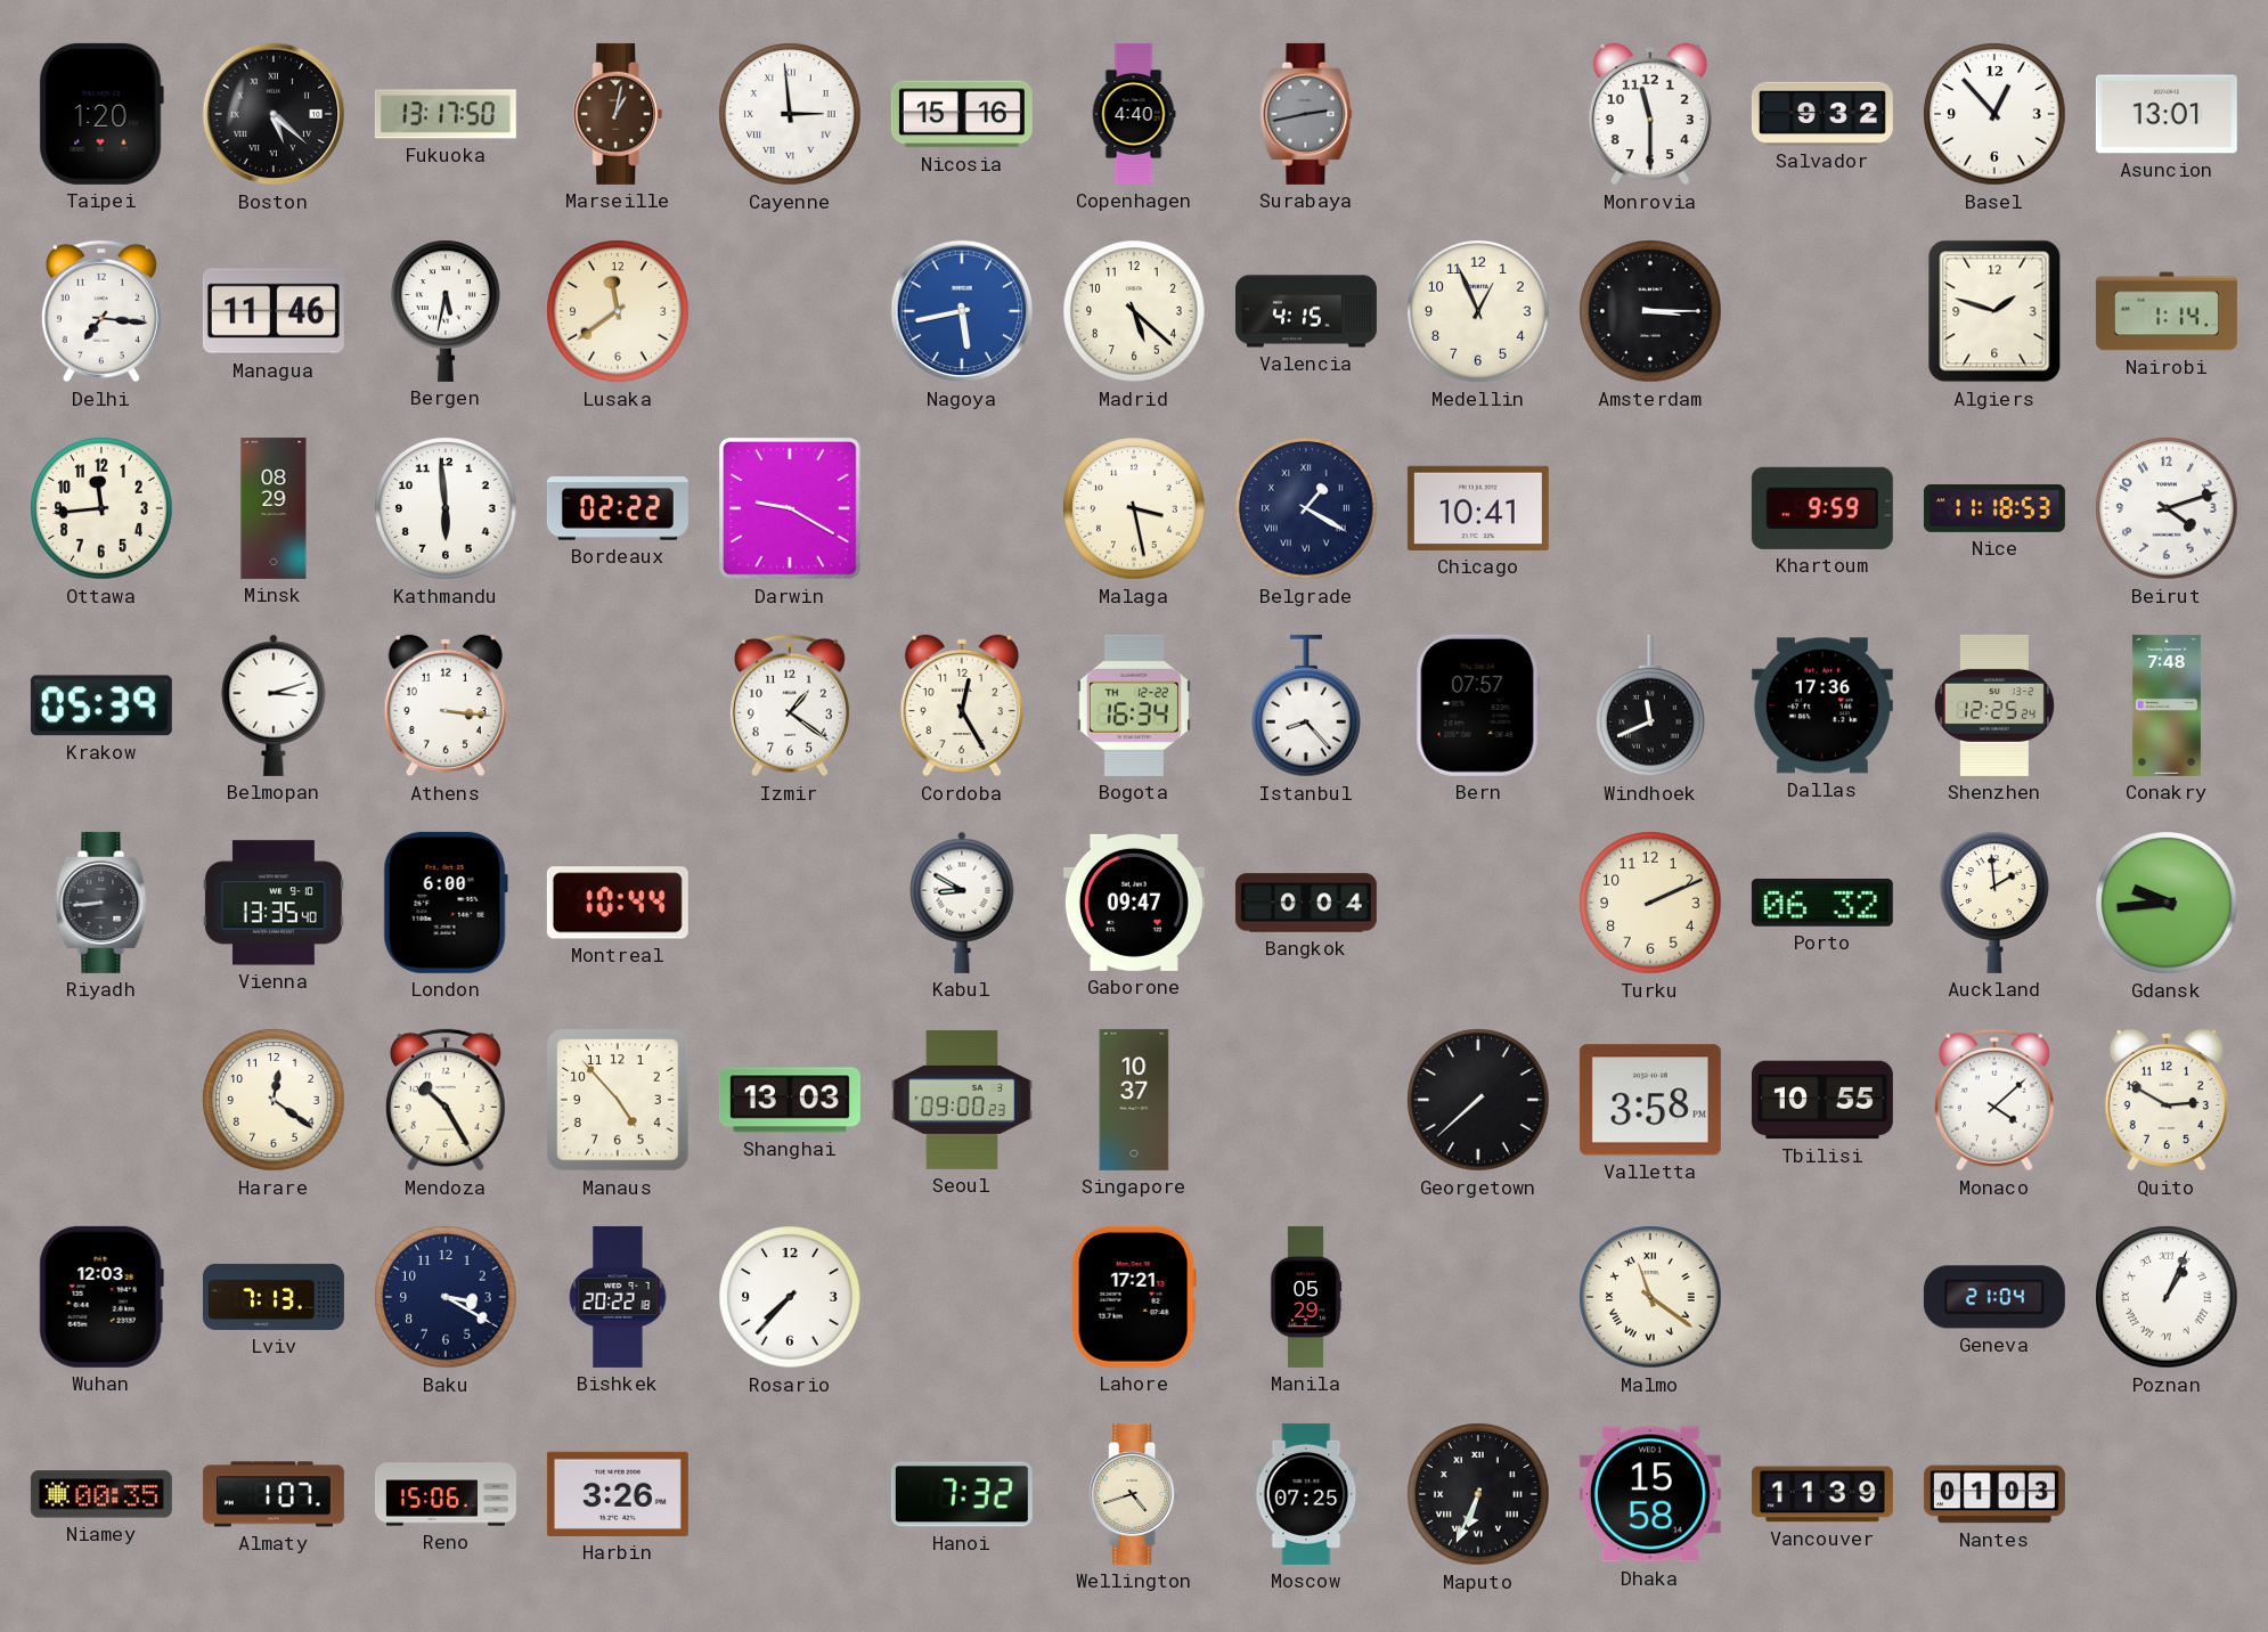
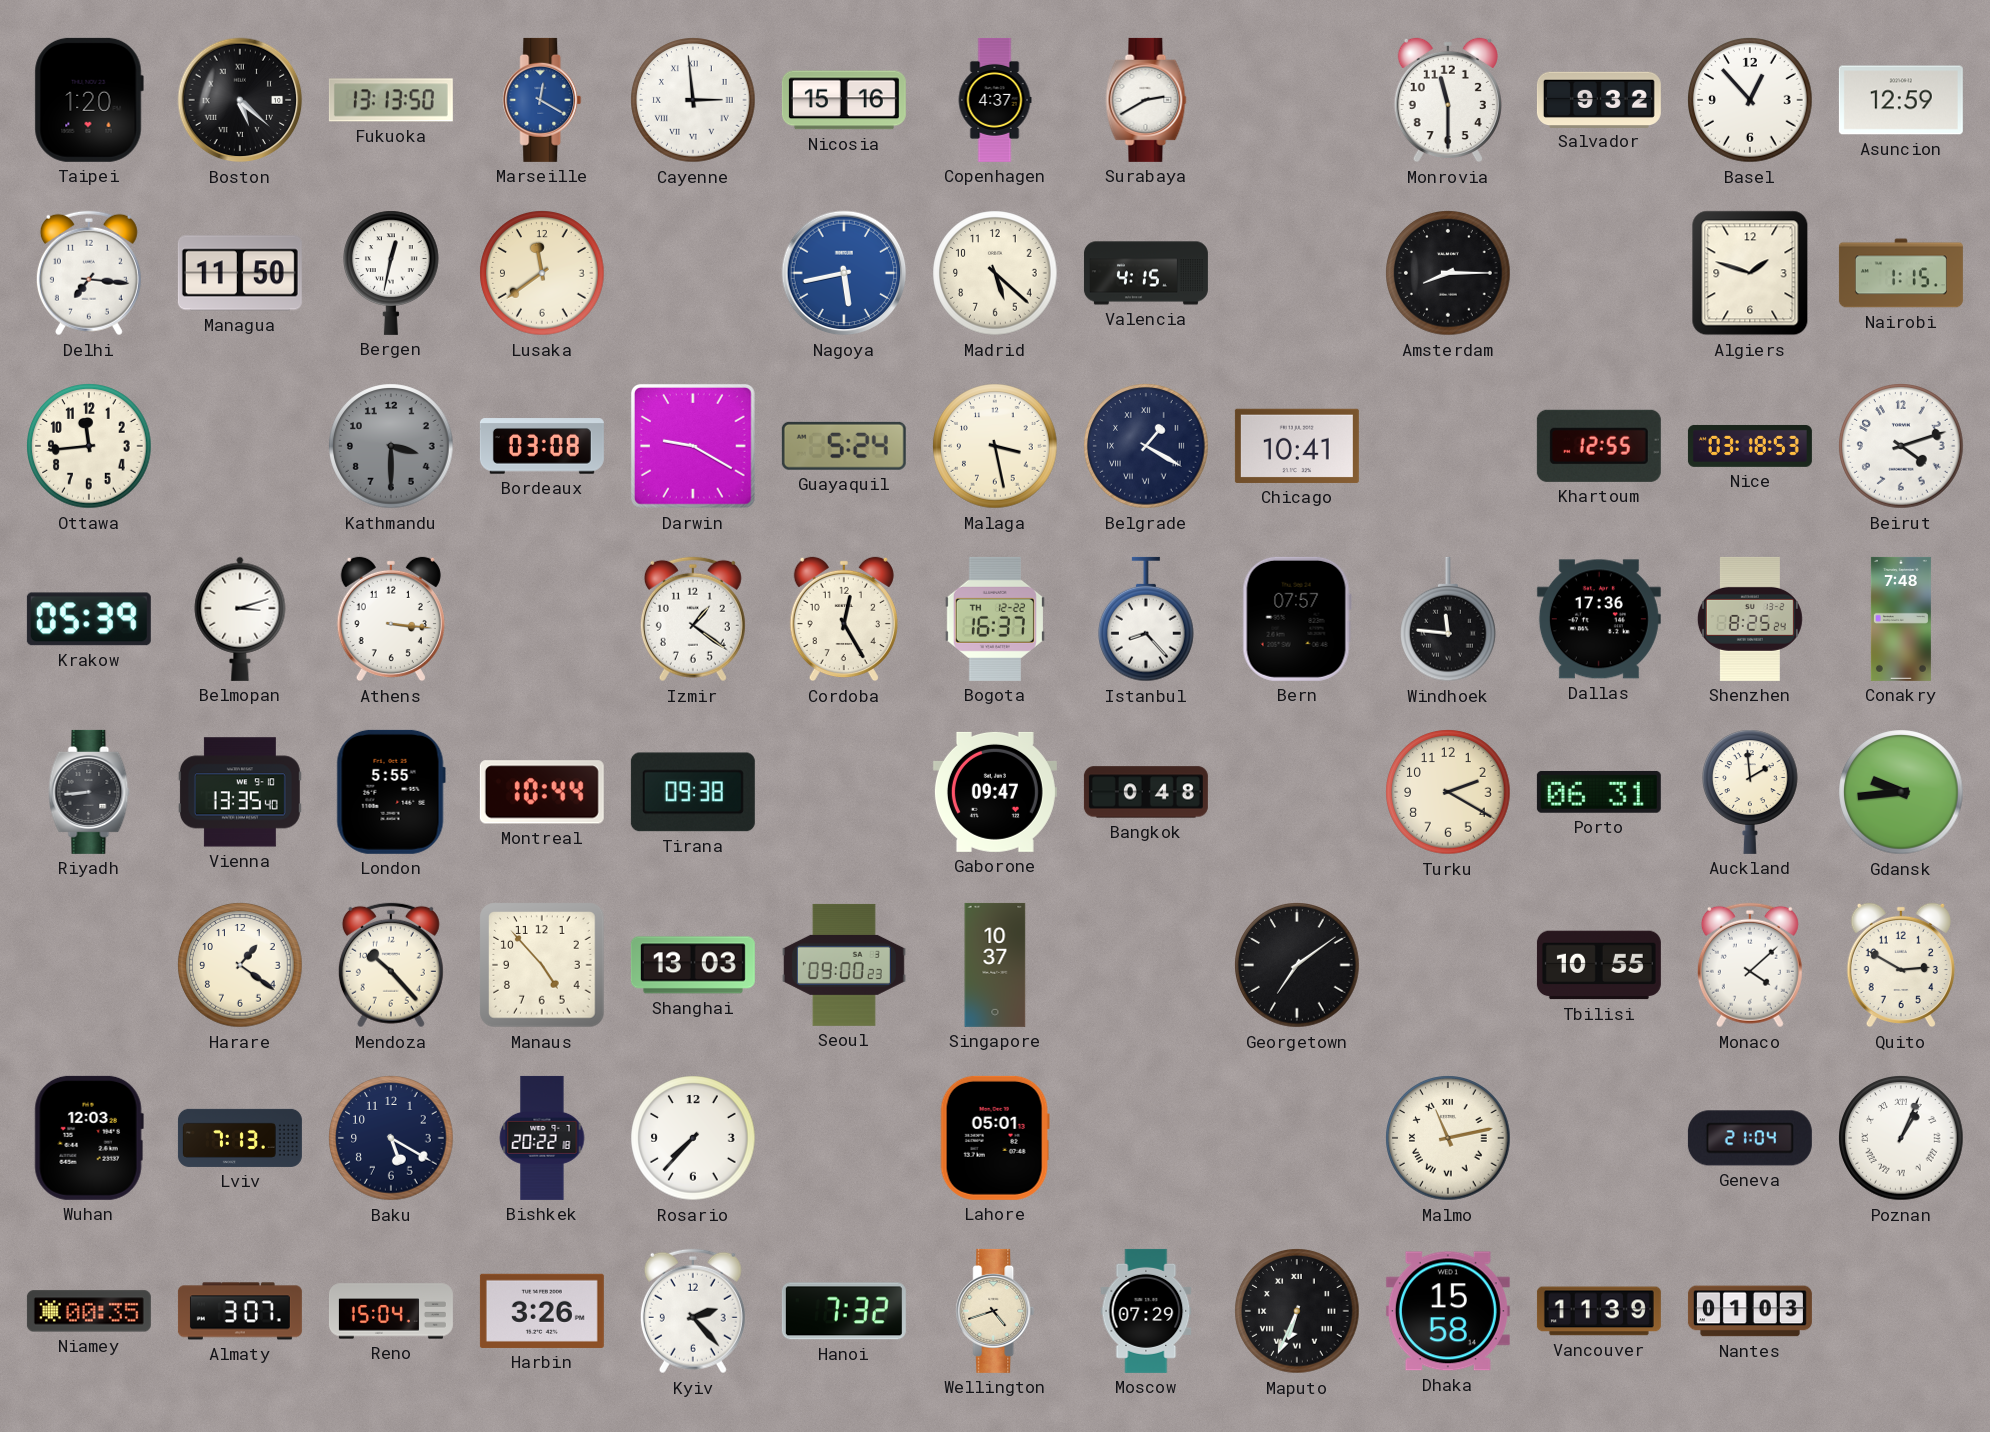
Fukuoka: 13:17 -> 13:13
Marseille: 1:02 -> 12:20
Marseille dial: brown -> blue
Copenhagen: 4:40 -> 4:37
Surabaya: 2:43 -> 2:40
Surabaya dial: grey -> white
Asuncion: 13:01 -> 12:59
Managua: 11:46 -> 11:50
Bergen: 5:32 -> 12:32
Medellin: 12:56 -> none
Amsterdam: 3:15 -> 8:15
Nairobi: 1:14 -> 1:15
Minsk: 08:29 -> none
Kathmandu: 5:59 -> 3:30
Kathmandu dial: white -> grey
Bordeaux: 02:22 -> 03:08
Guayaquil: none -> 5:24
Khartoum: 9:59 -> 12:55
Nice: 11:18 -> 03:18
Bogota: 16:34 -> 16:37
Windhoek: 11:41 -> 11:46
Shenzhen: 12:25 -> 8:25
London: 6:00 -> 5:55
Tirana: none -> 09:38
Kabul: 8:50 -> none
Bangkok: 0:04 -> 0:48
Turku: 2:11 -> 2:20
Porto: 06:32 -> 06:31
Harare: 12:21 -> 1:21
Mendoza: 10:25 -> 10:23
Georgetown: 7:38 -> 7:09
Valletta: 3:58 -> none
Baku: 3:20 -> 5:20
Lahore: 17:21 -> 05:01
Manila: 05:29 -> none
Malmo: 11:21 -> 11:13
Almaty: 1:07 -> 3:07
Reno: 15:06 -> 15:04
Kyiv: none -> 2:23
Moscow: 07:25 -> 07:29
